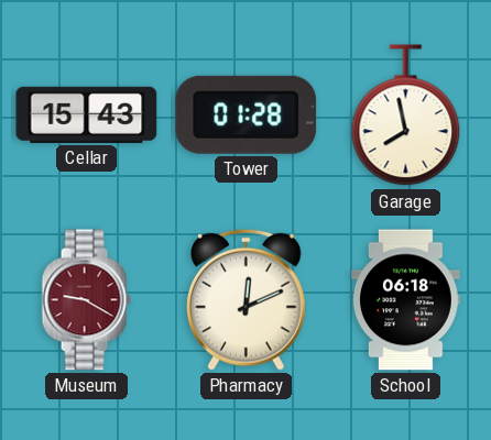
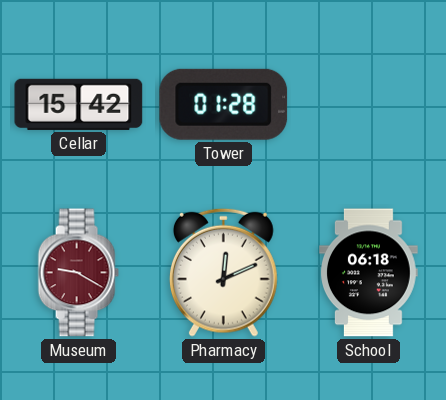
Cellar: 15:43 -> 15:42
Garage: 7:58 -> none
